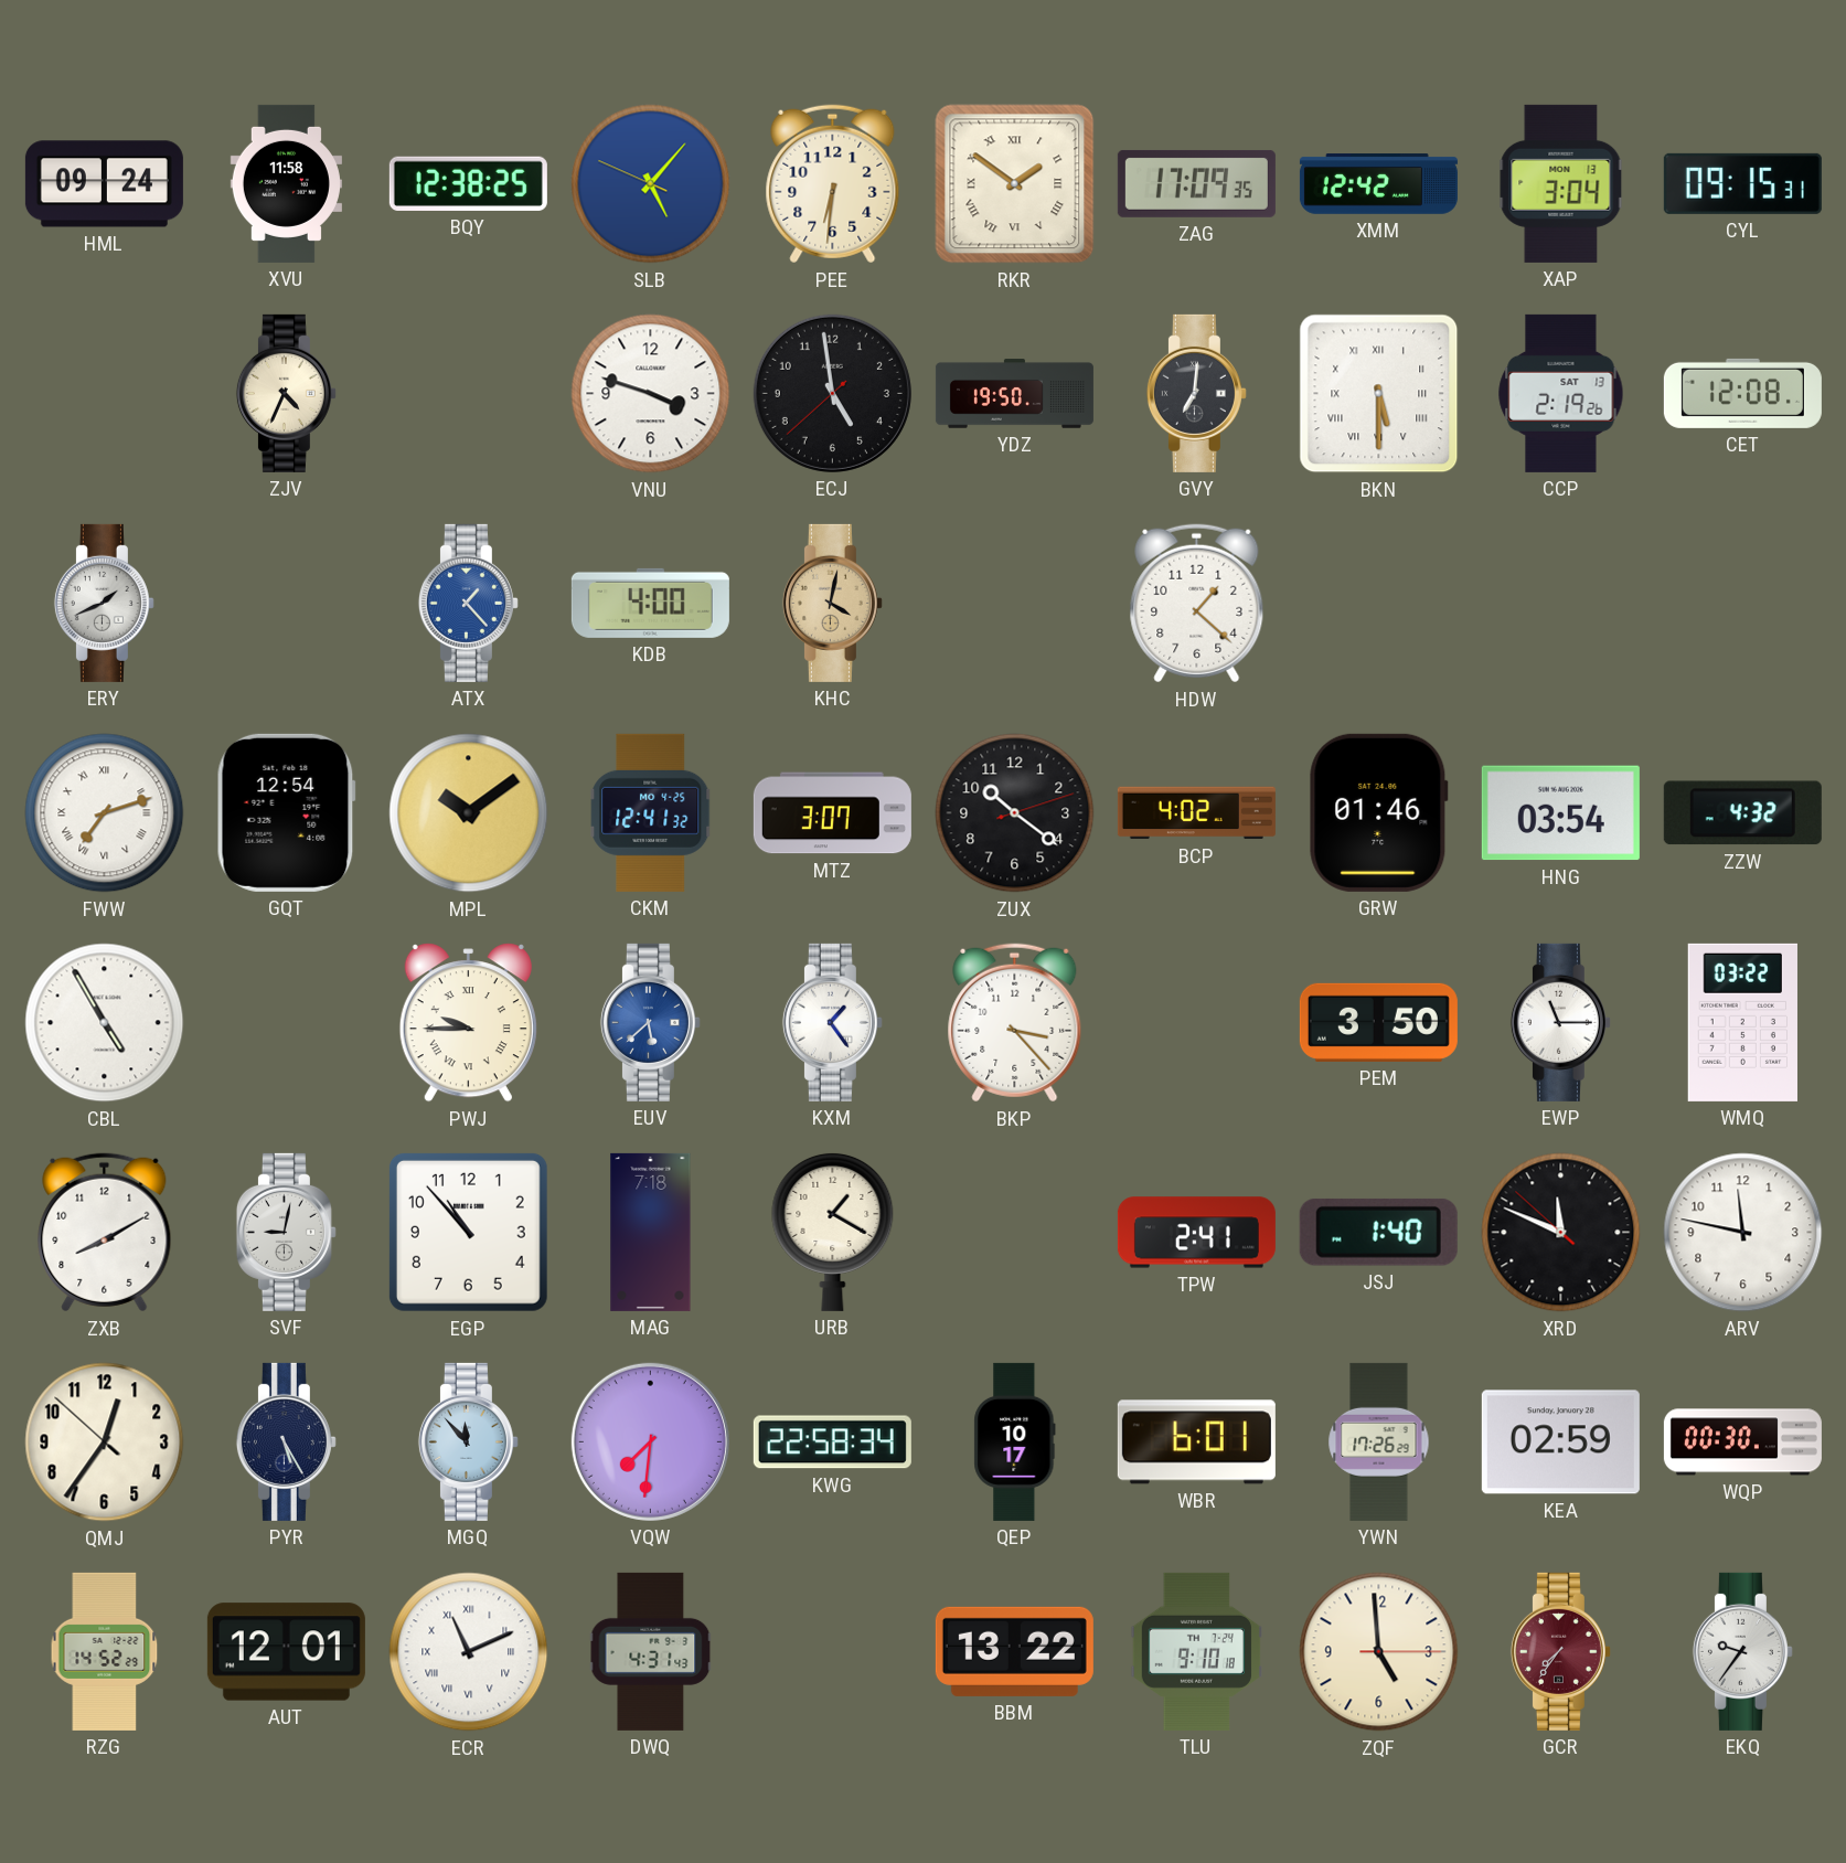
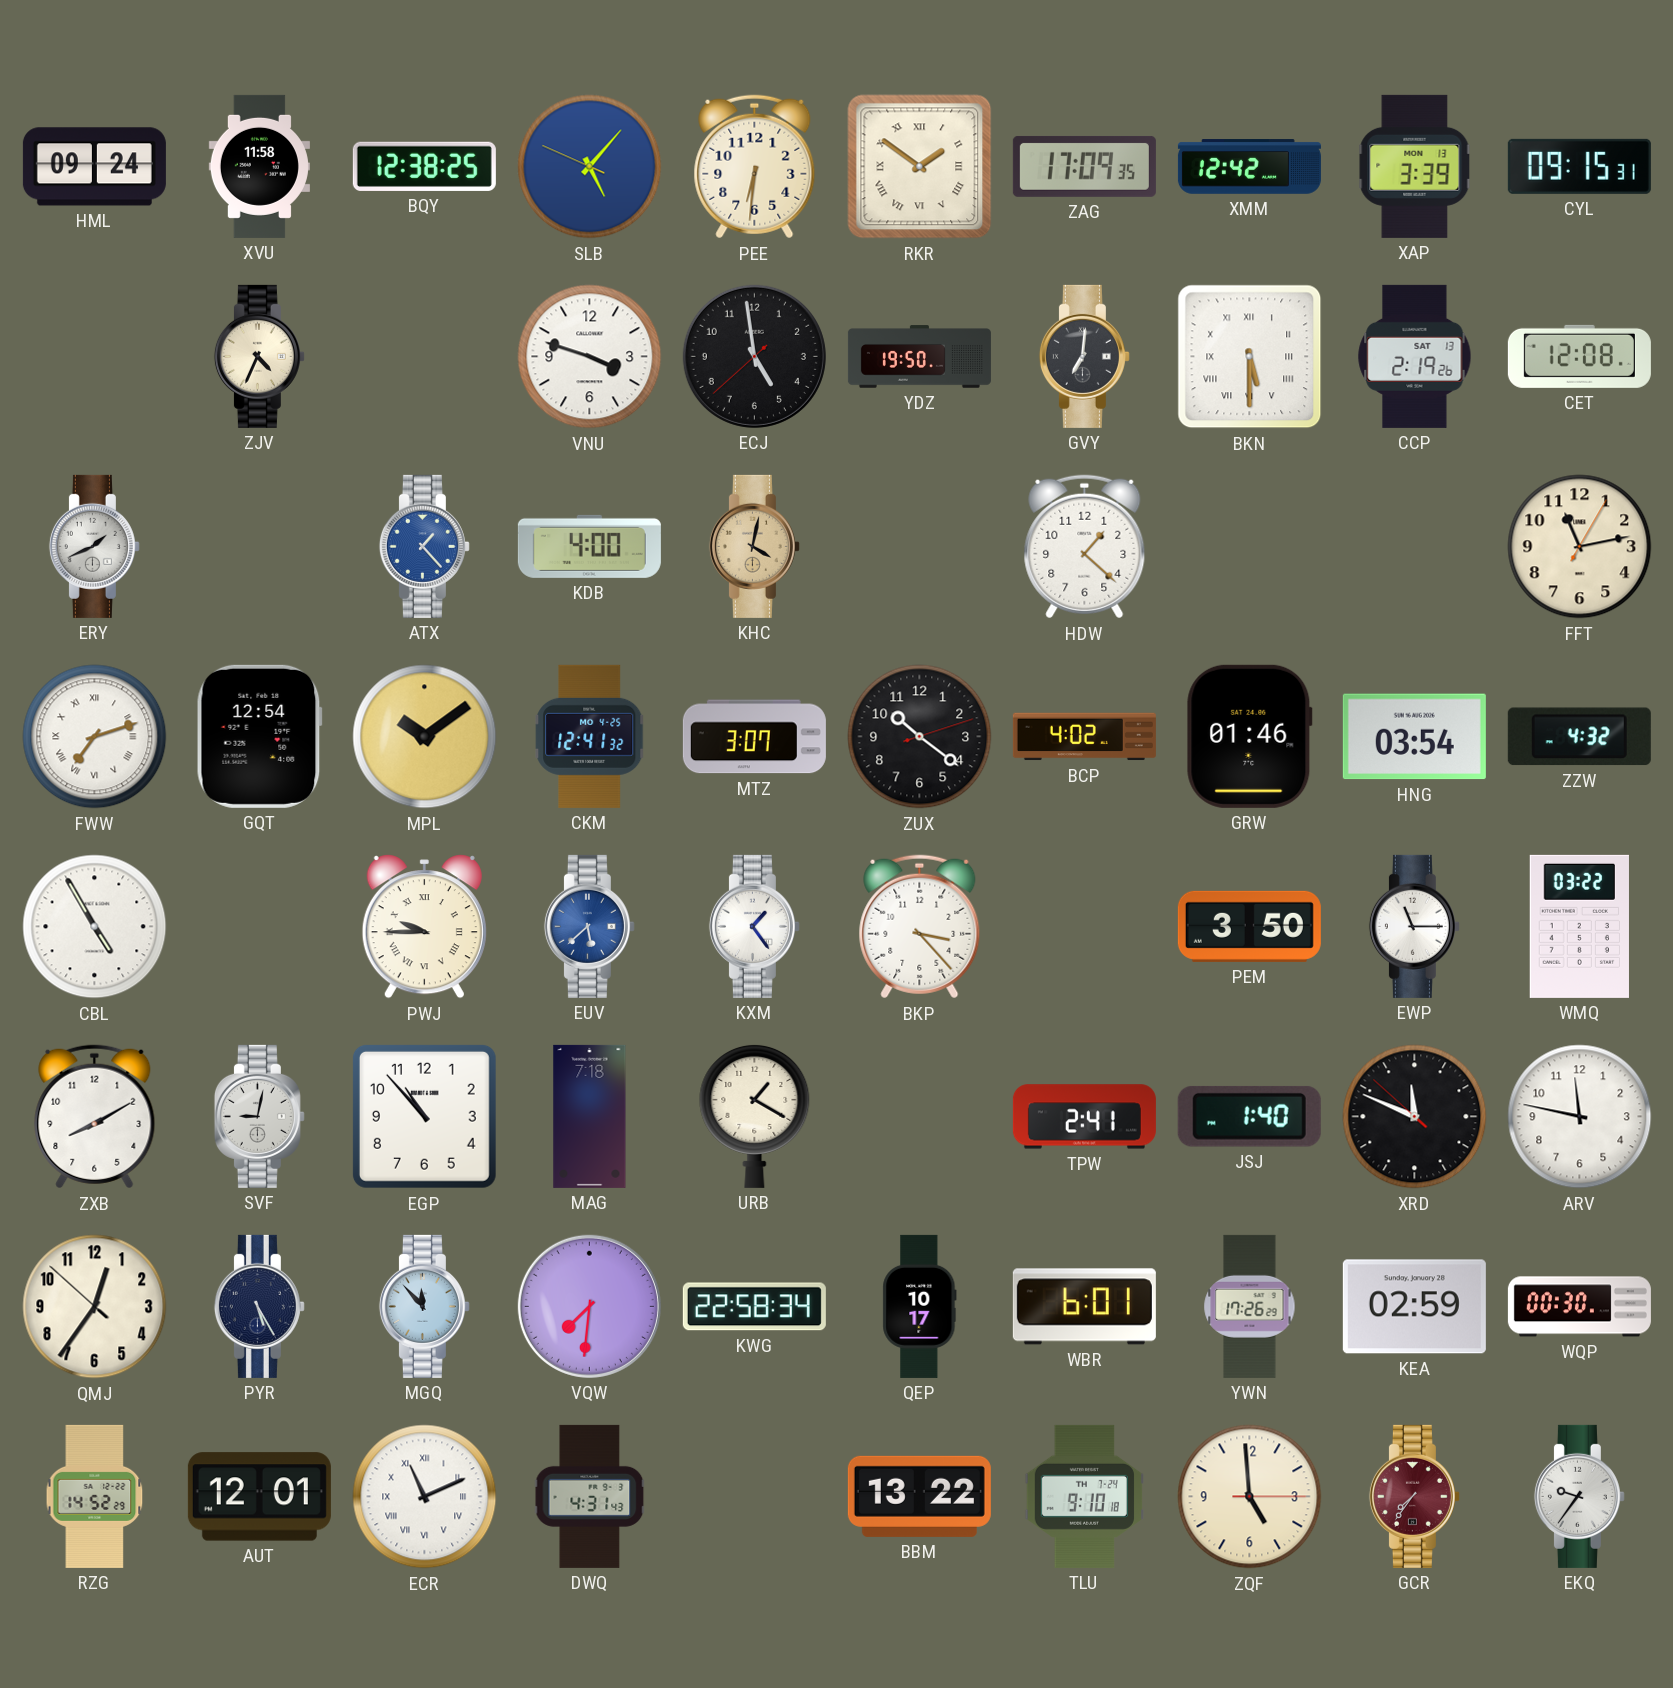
XAP: 3:04 -> 3:39
FFT: none -> 11:13
